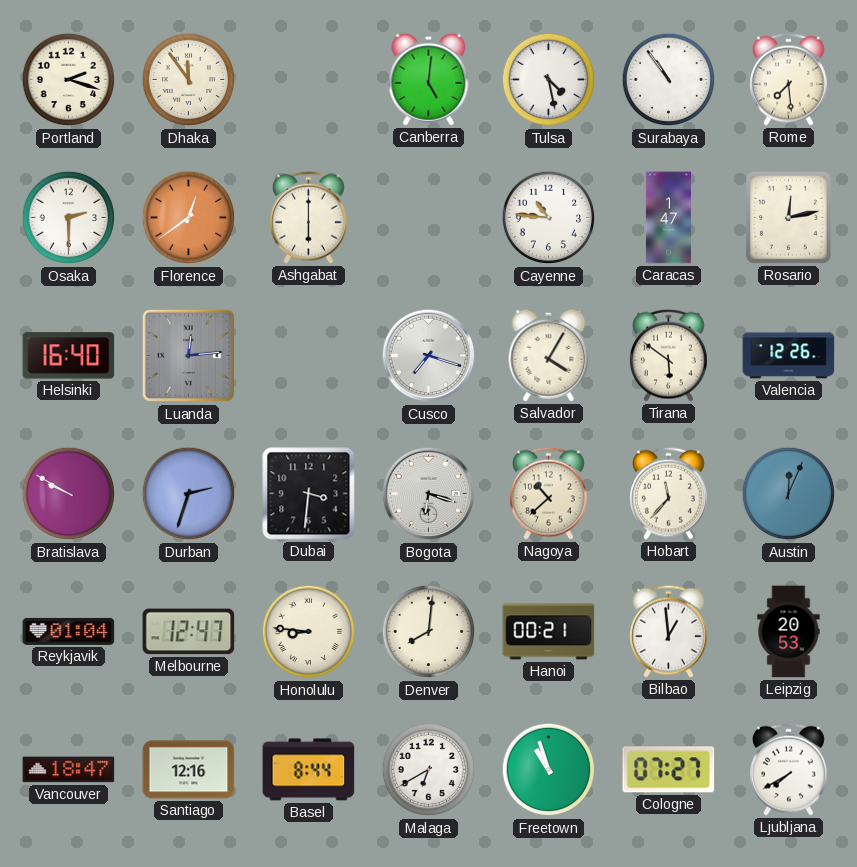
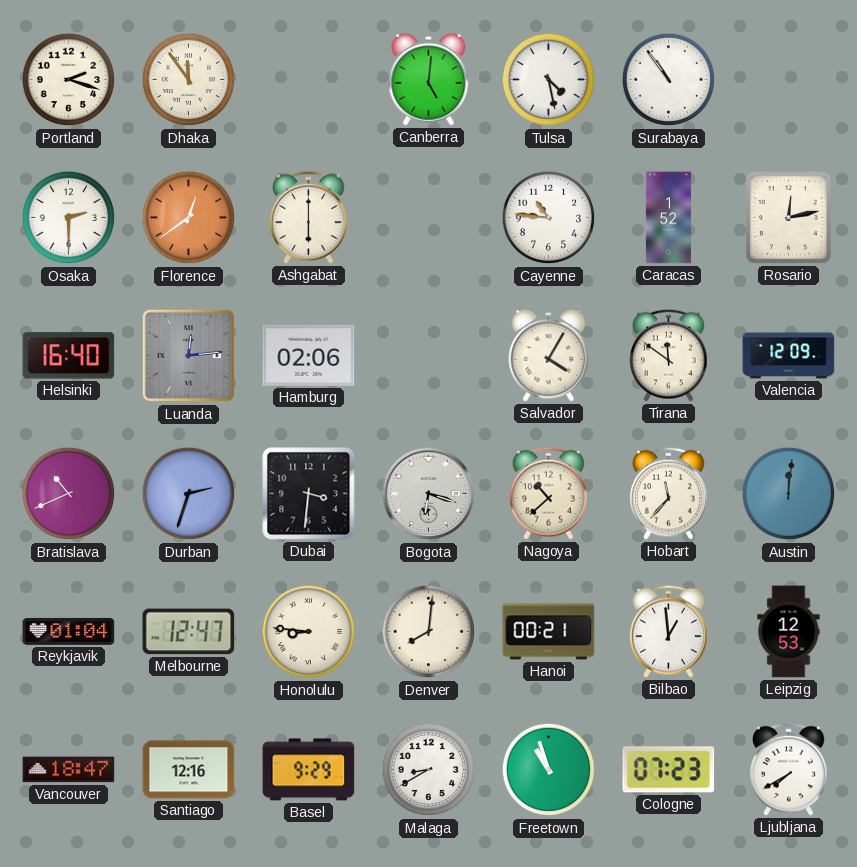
Rome: 7:29 -> none
Caracas: 1:47 -> 1:52
Hamburg: none -> 02:06
Cusco: 7:18 -> none
Tirana: 5:51 -> 11:51
Valencia: 12:26 -> 12:09
Bratislava: 9:50 -> 10:41
Austin: 12:04 -> 12:01
Leipzig: 20:53 -> 12:53
Basel: 8:44 -> 9:29
Malaga: 6:40 -> 8:40
Cologne: 07:27 -> 07:23
